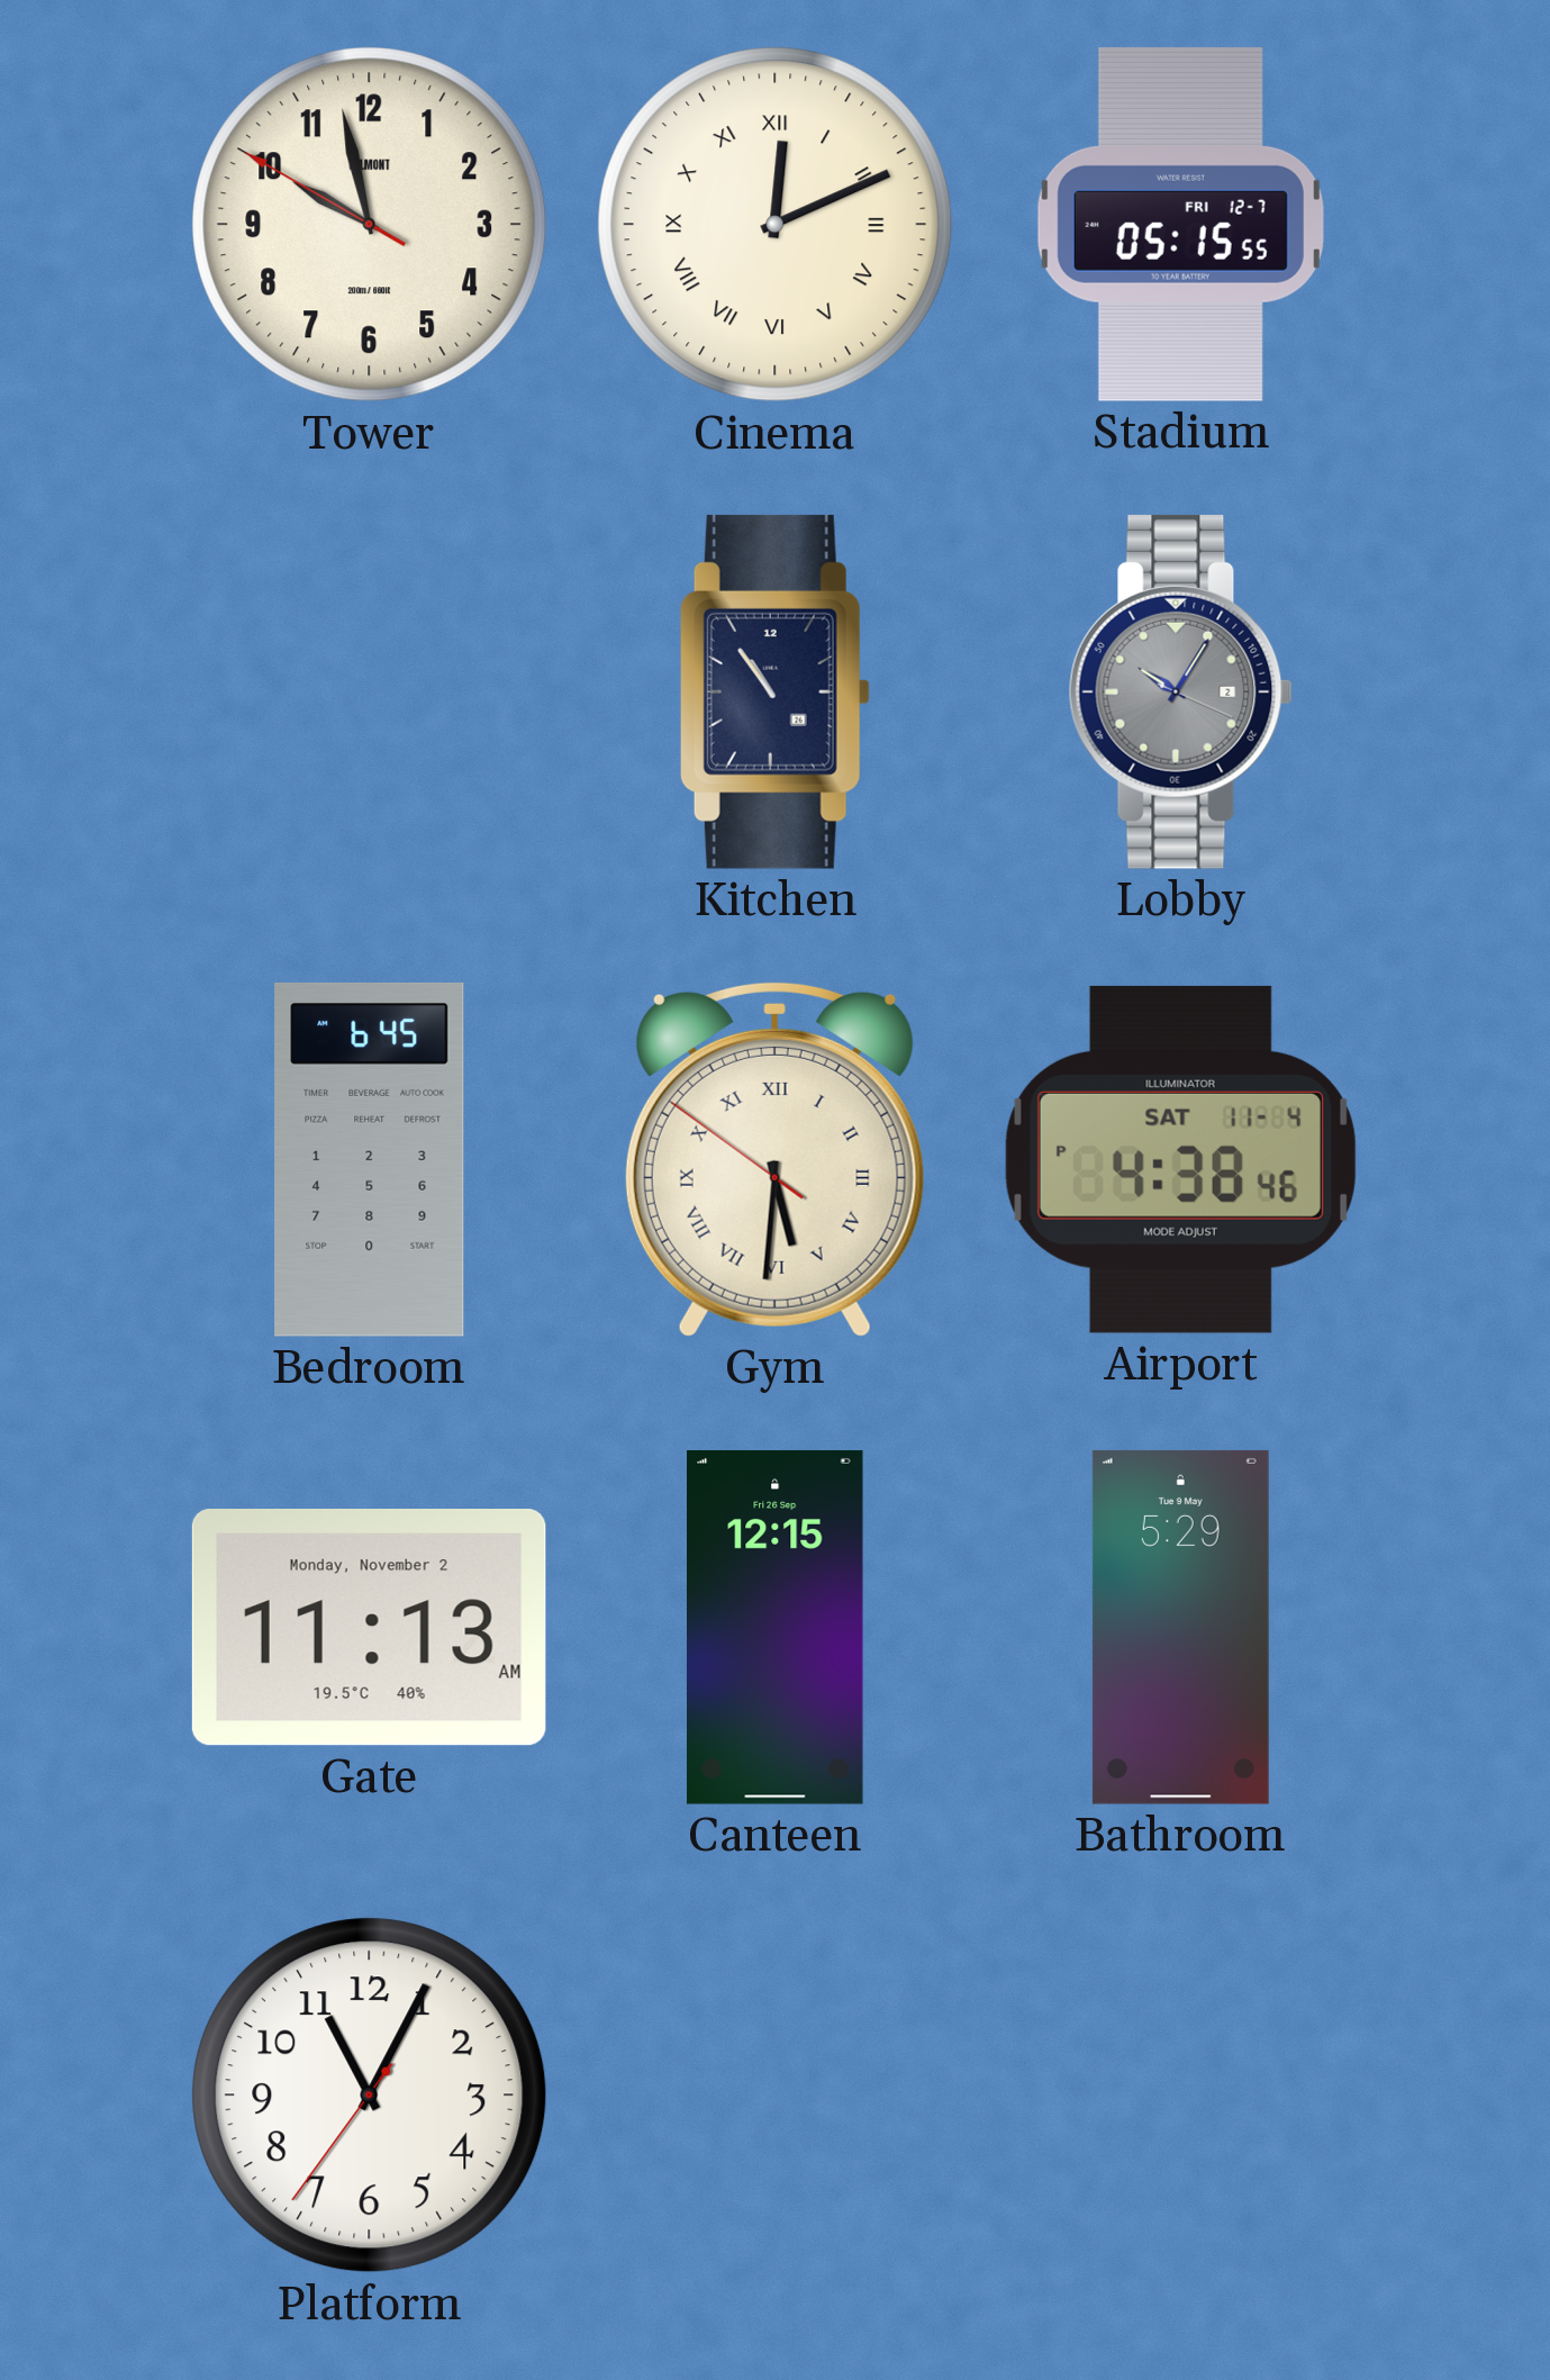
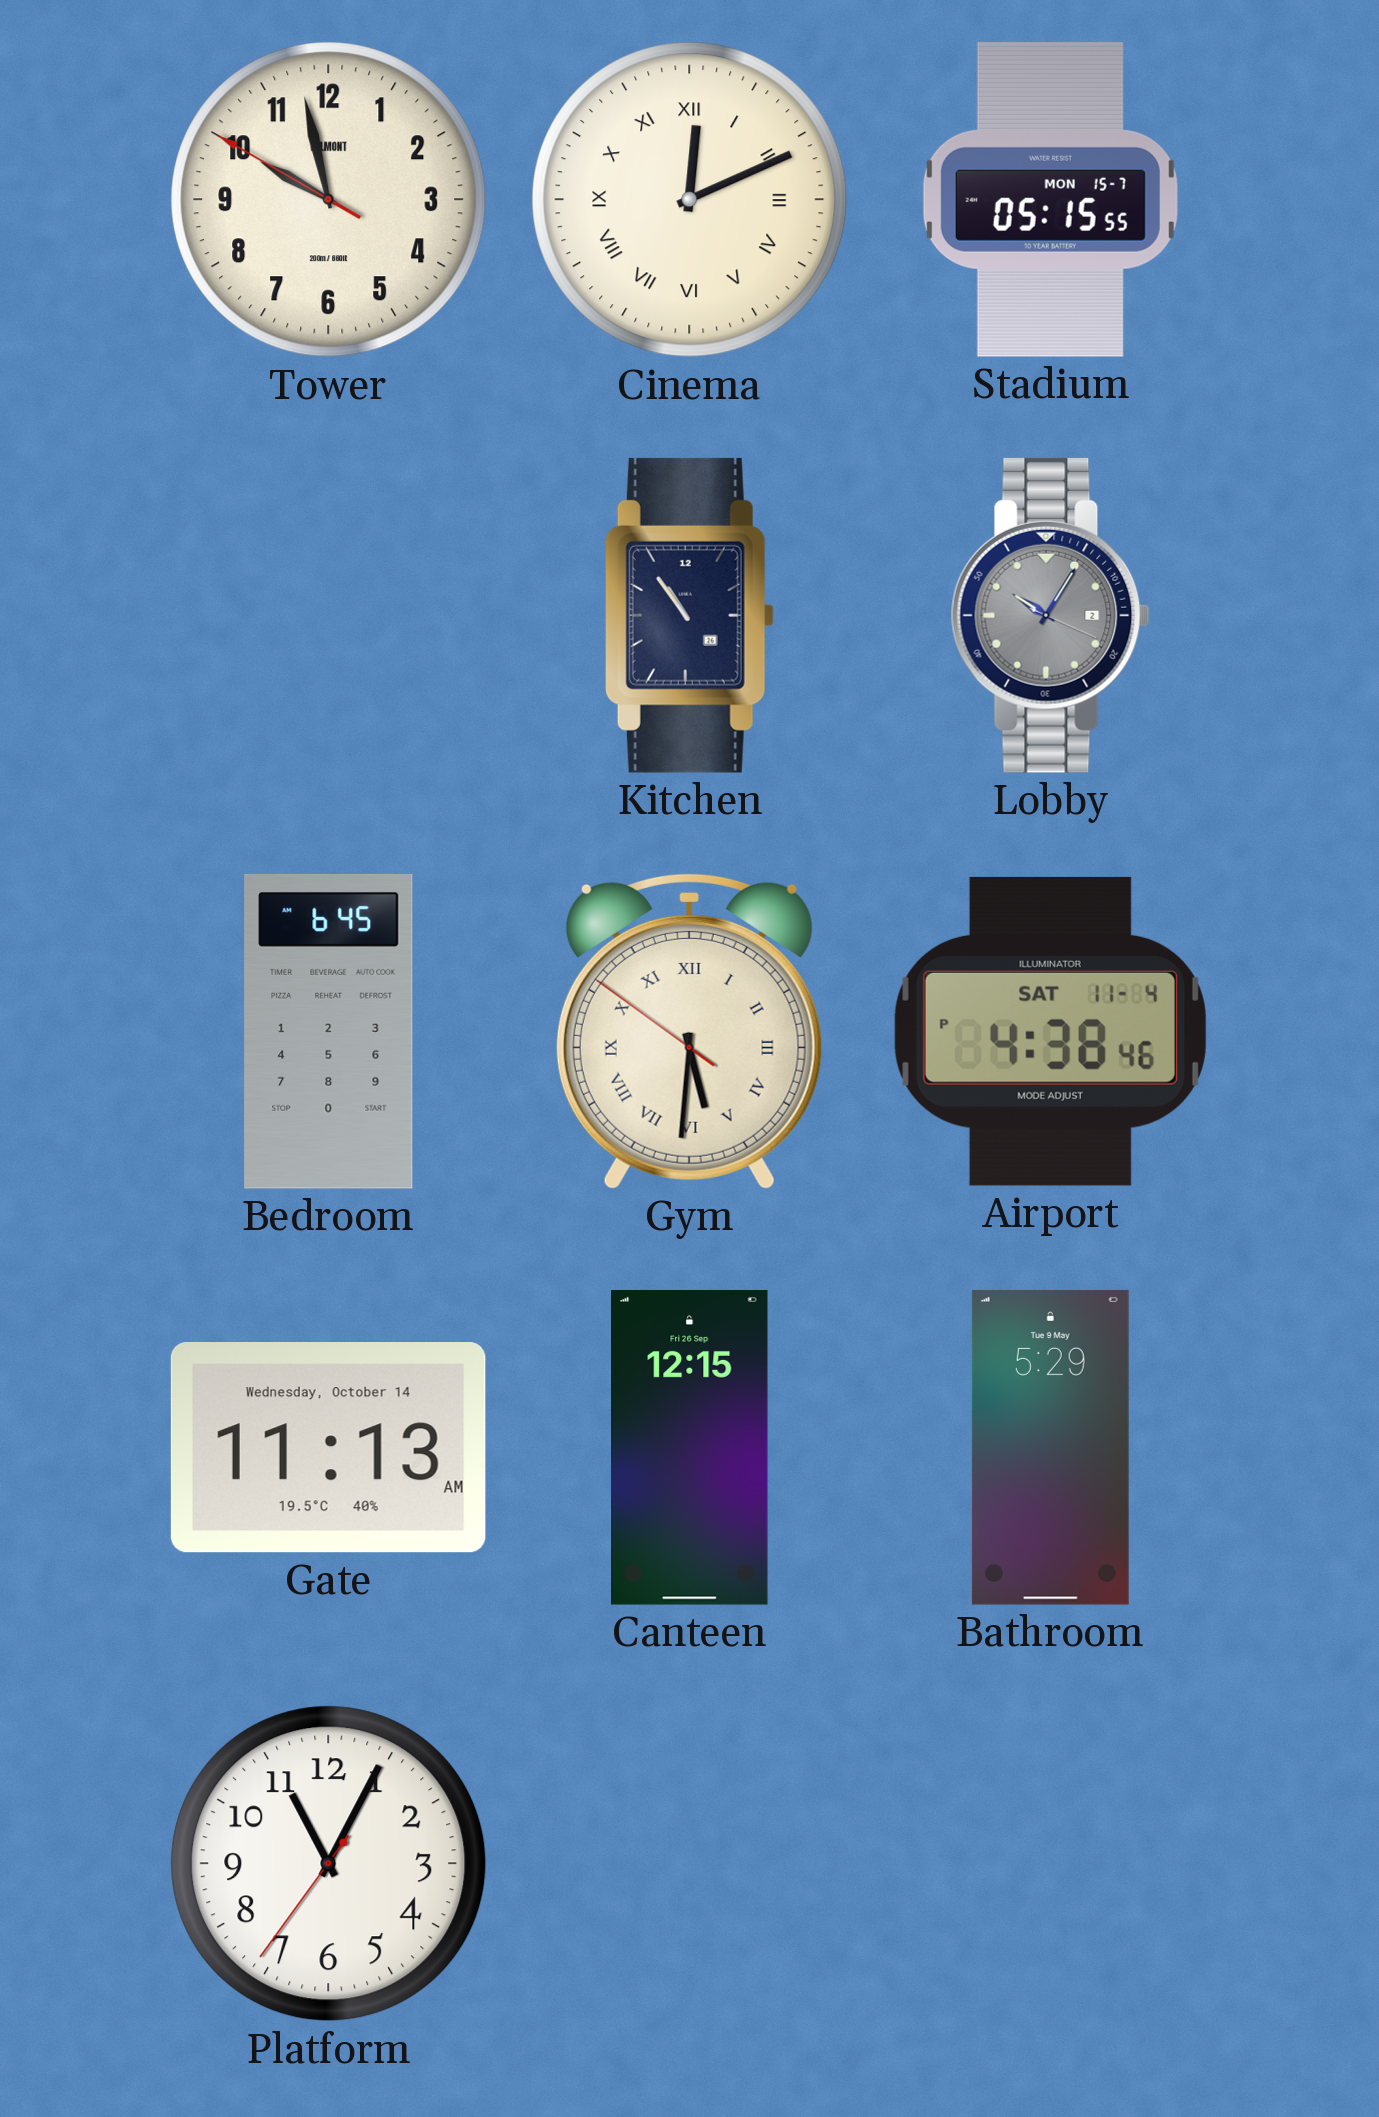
Stadium date: FRI 12-7 -> MON 15-7
Gate date: Monday, November 2 -> Wednesday, October 14
